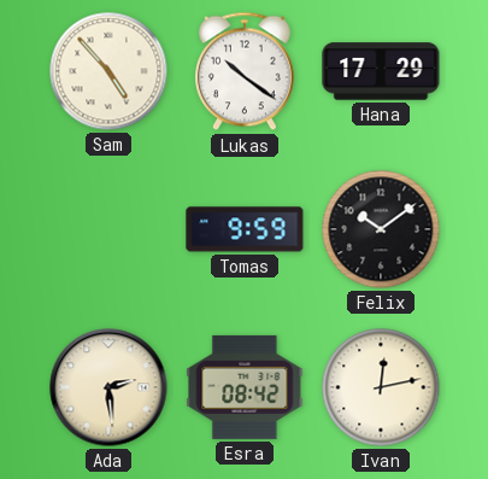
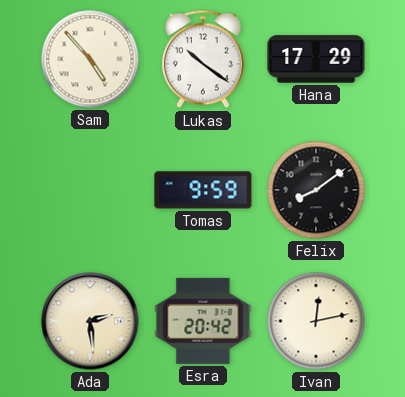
Felix: 10:09 -> 8:09
Esra: 08:42 -> 20:42
